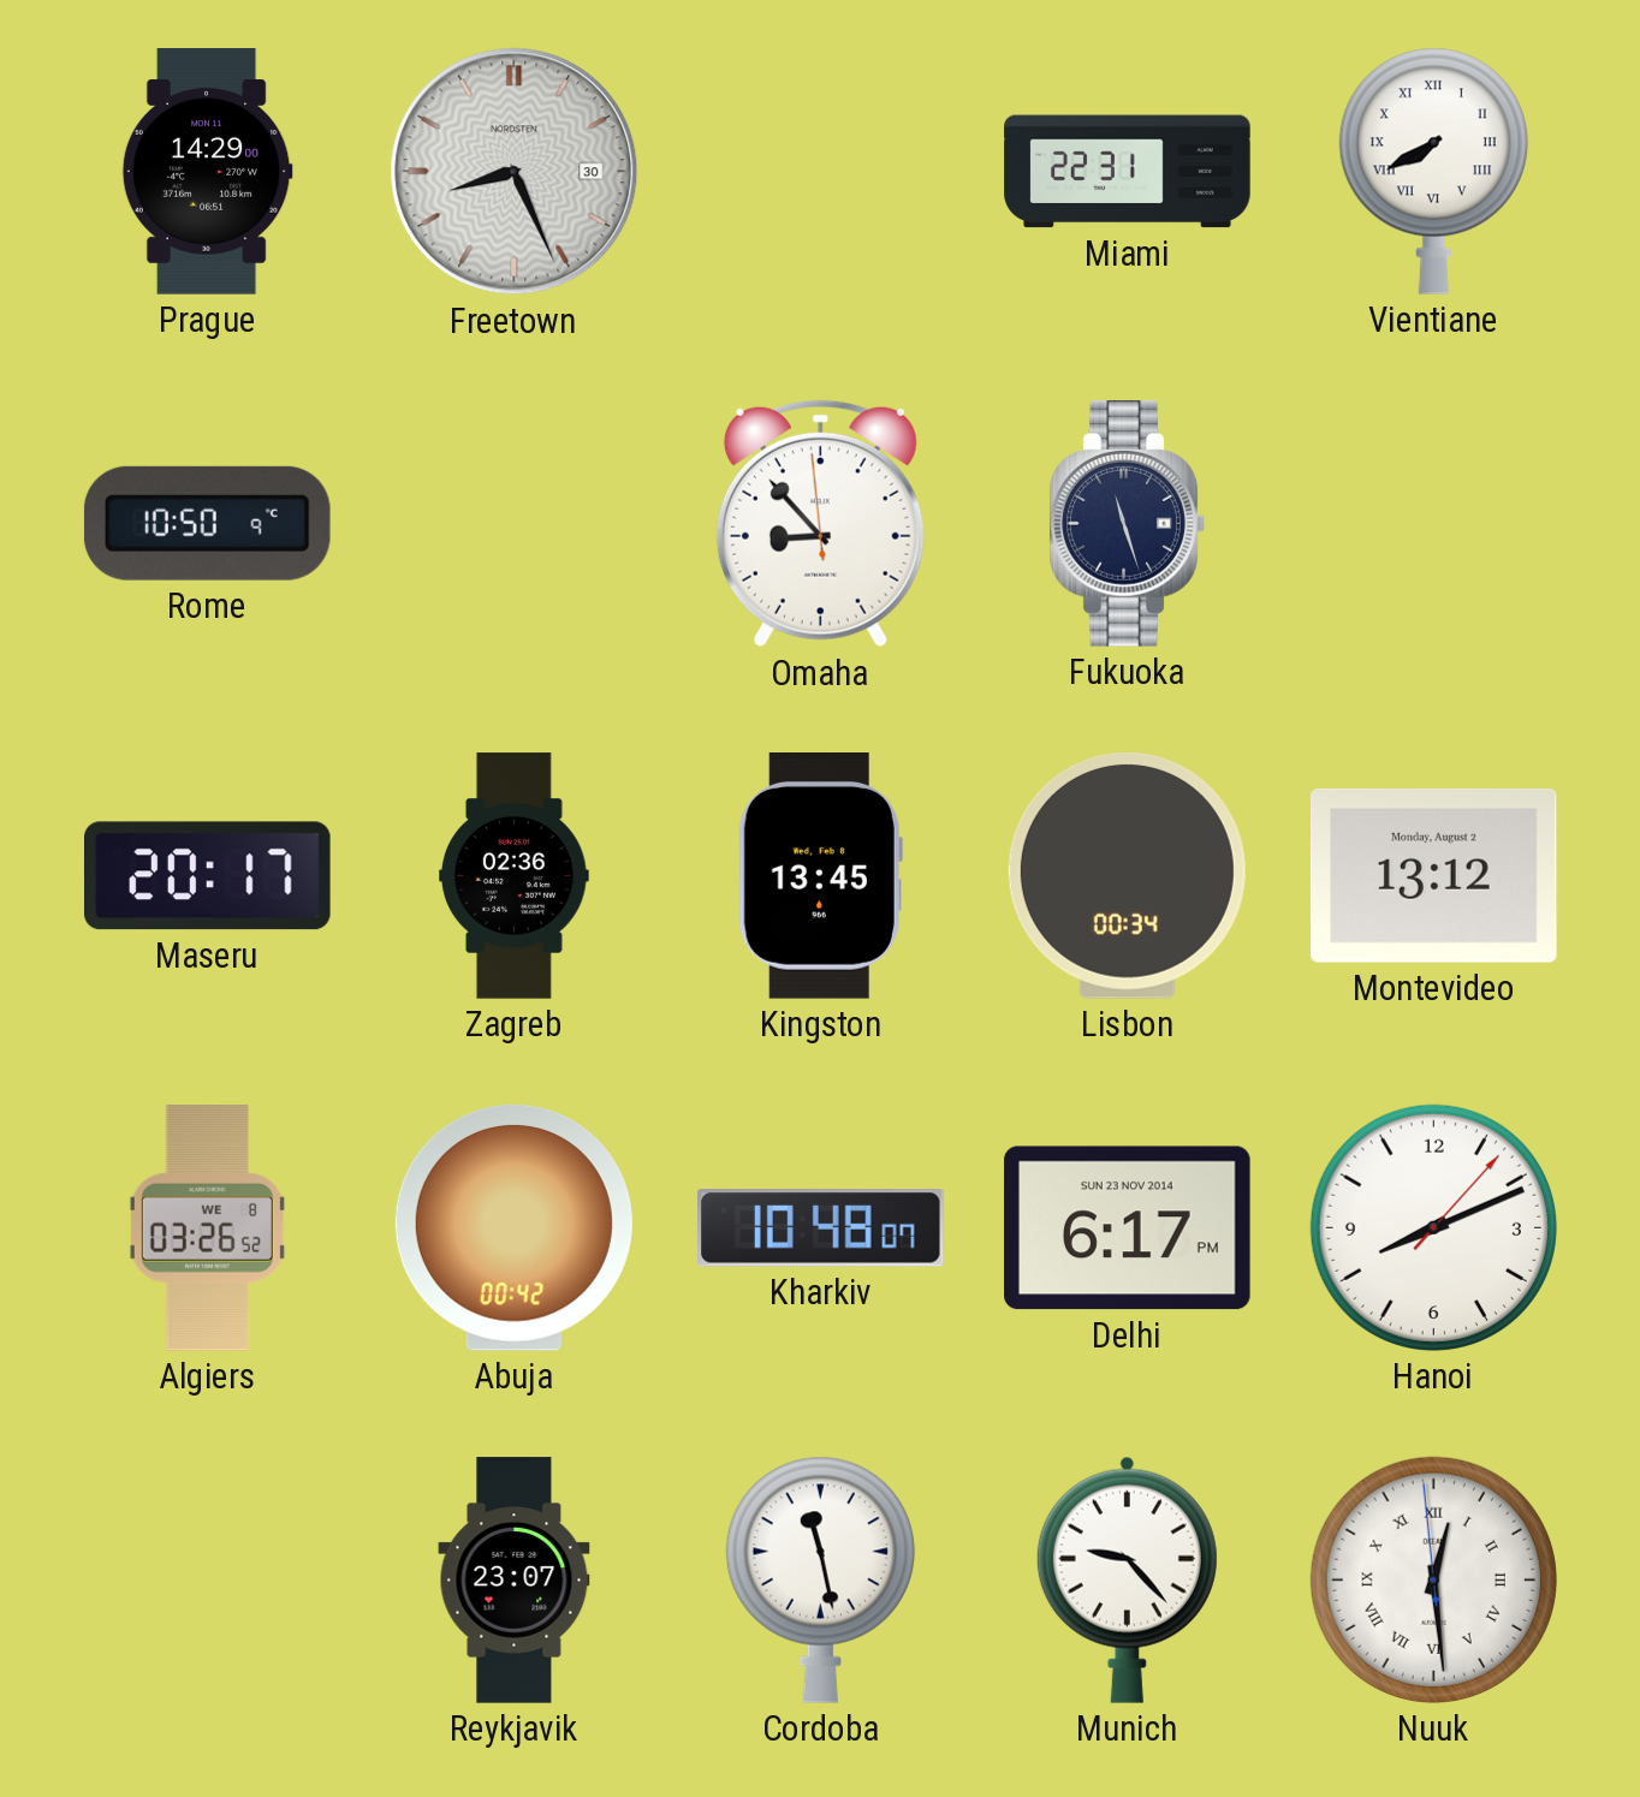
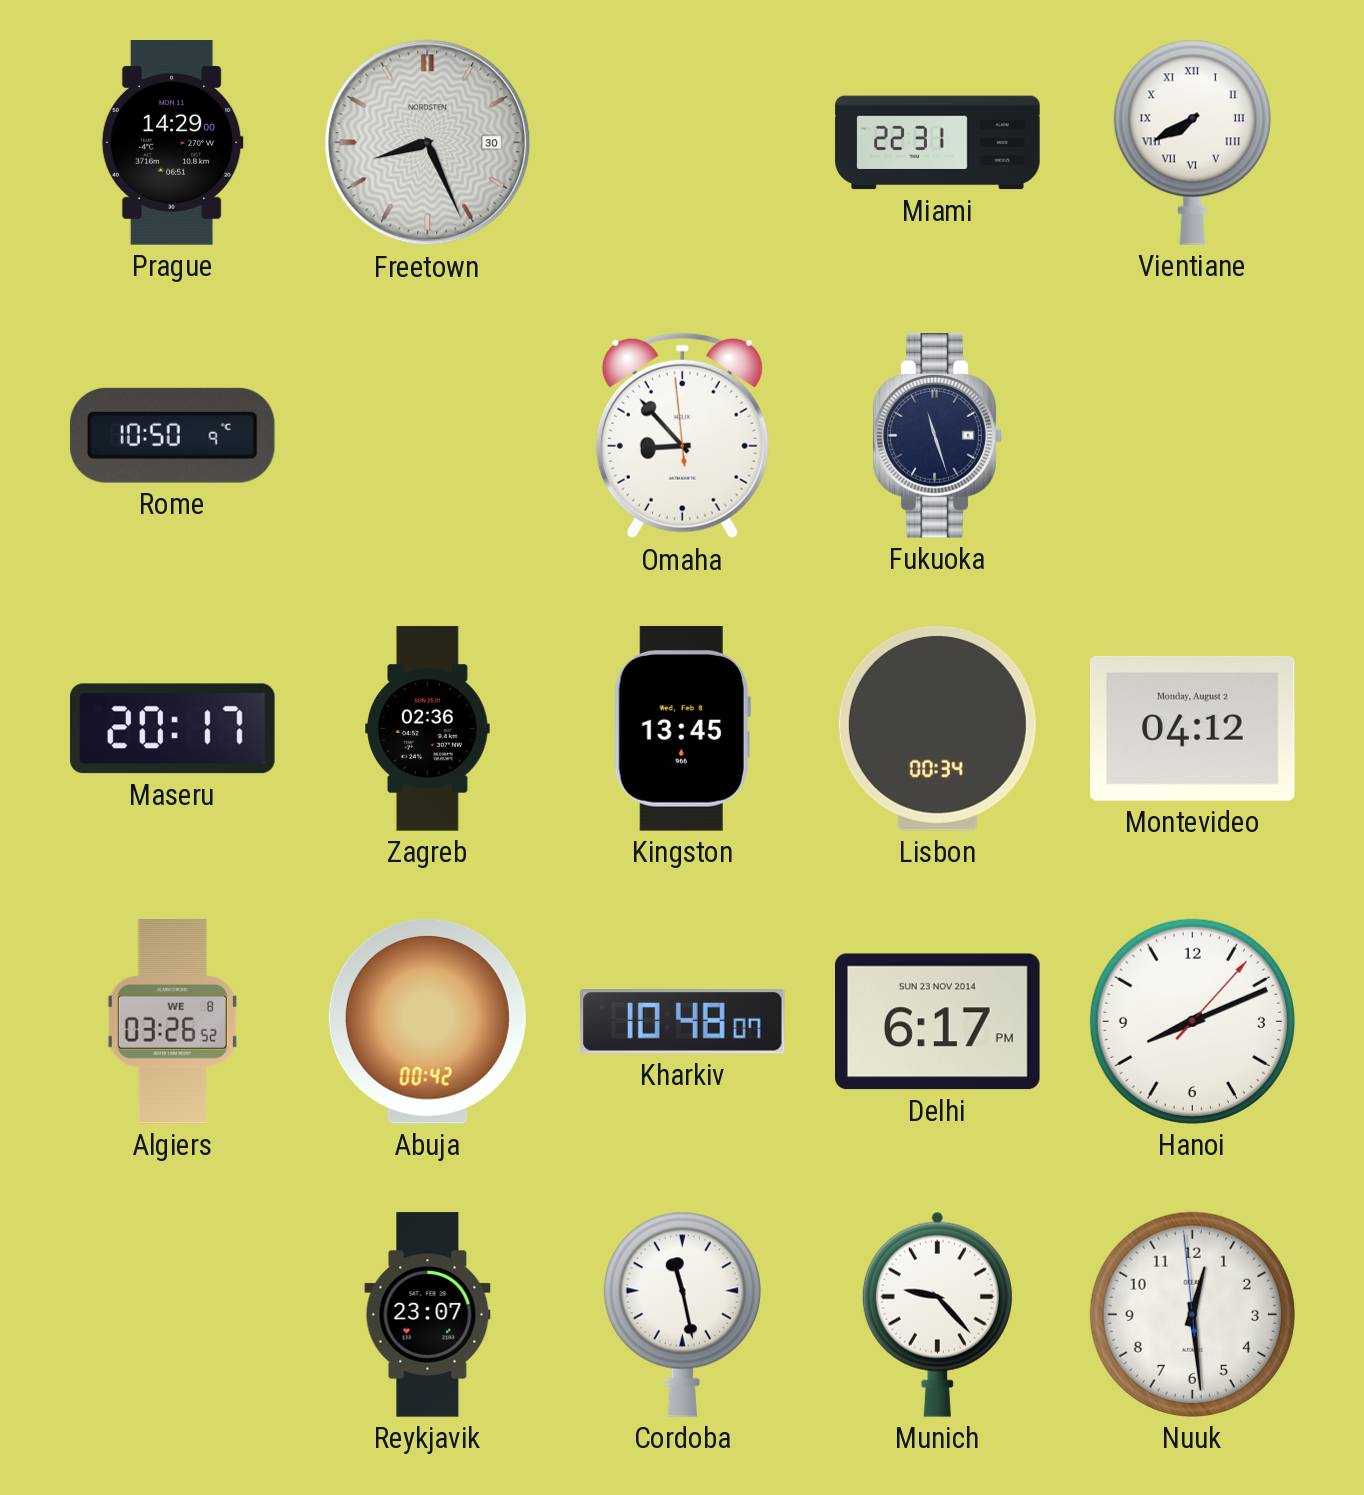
Montevideo: 13:12 -> 04:12
Nuuk numerals: Roman -> Arabic
